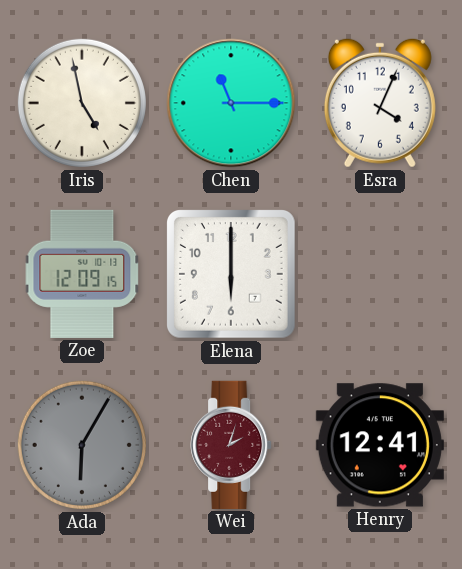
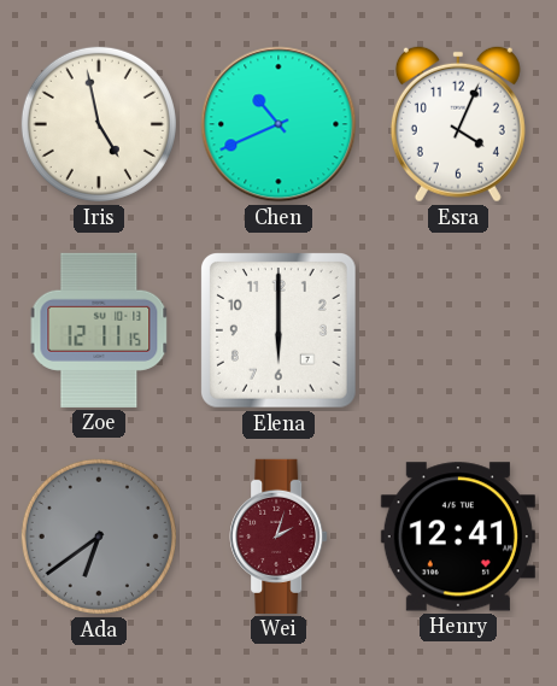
Chen: 11:15 -> 10:41
Zoe: 12:09 -> 12:11
Ada: 6:05 -> 6:39
